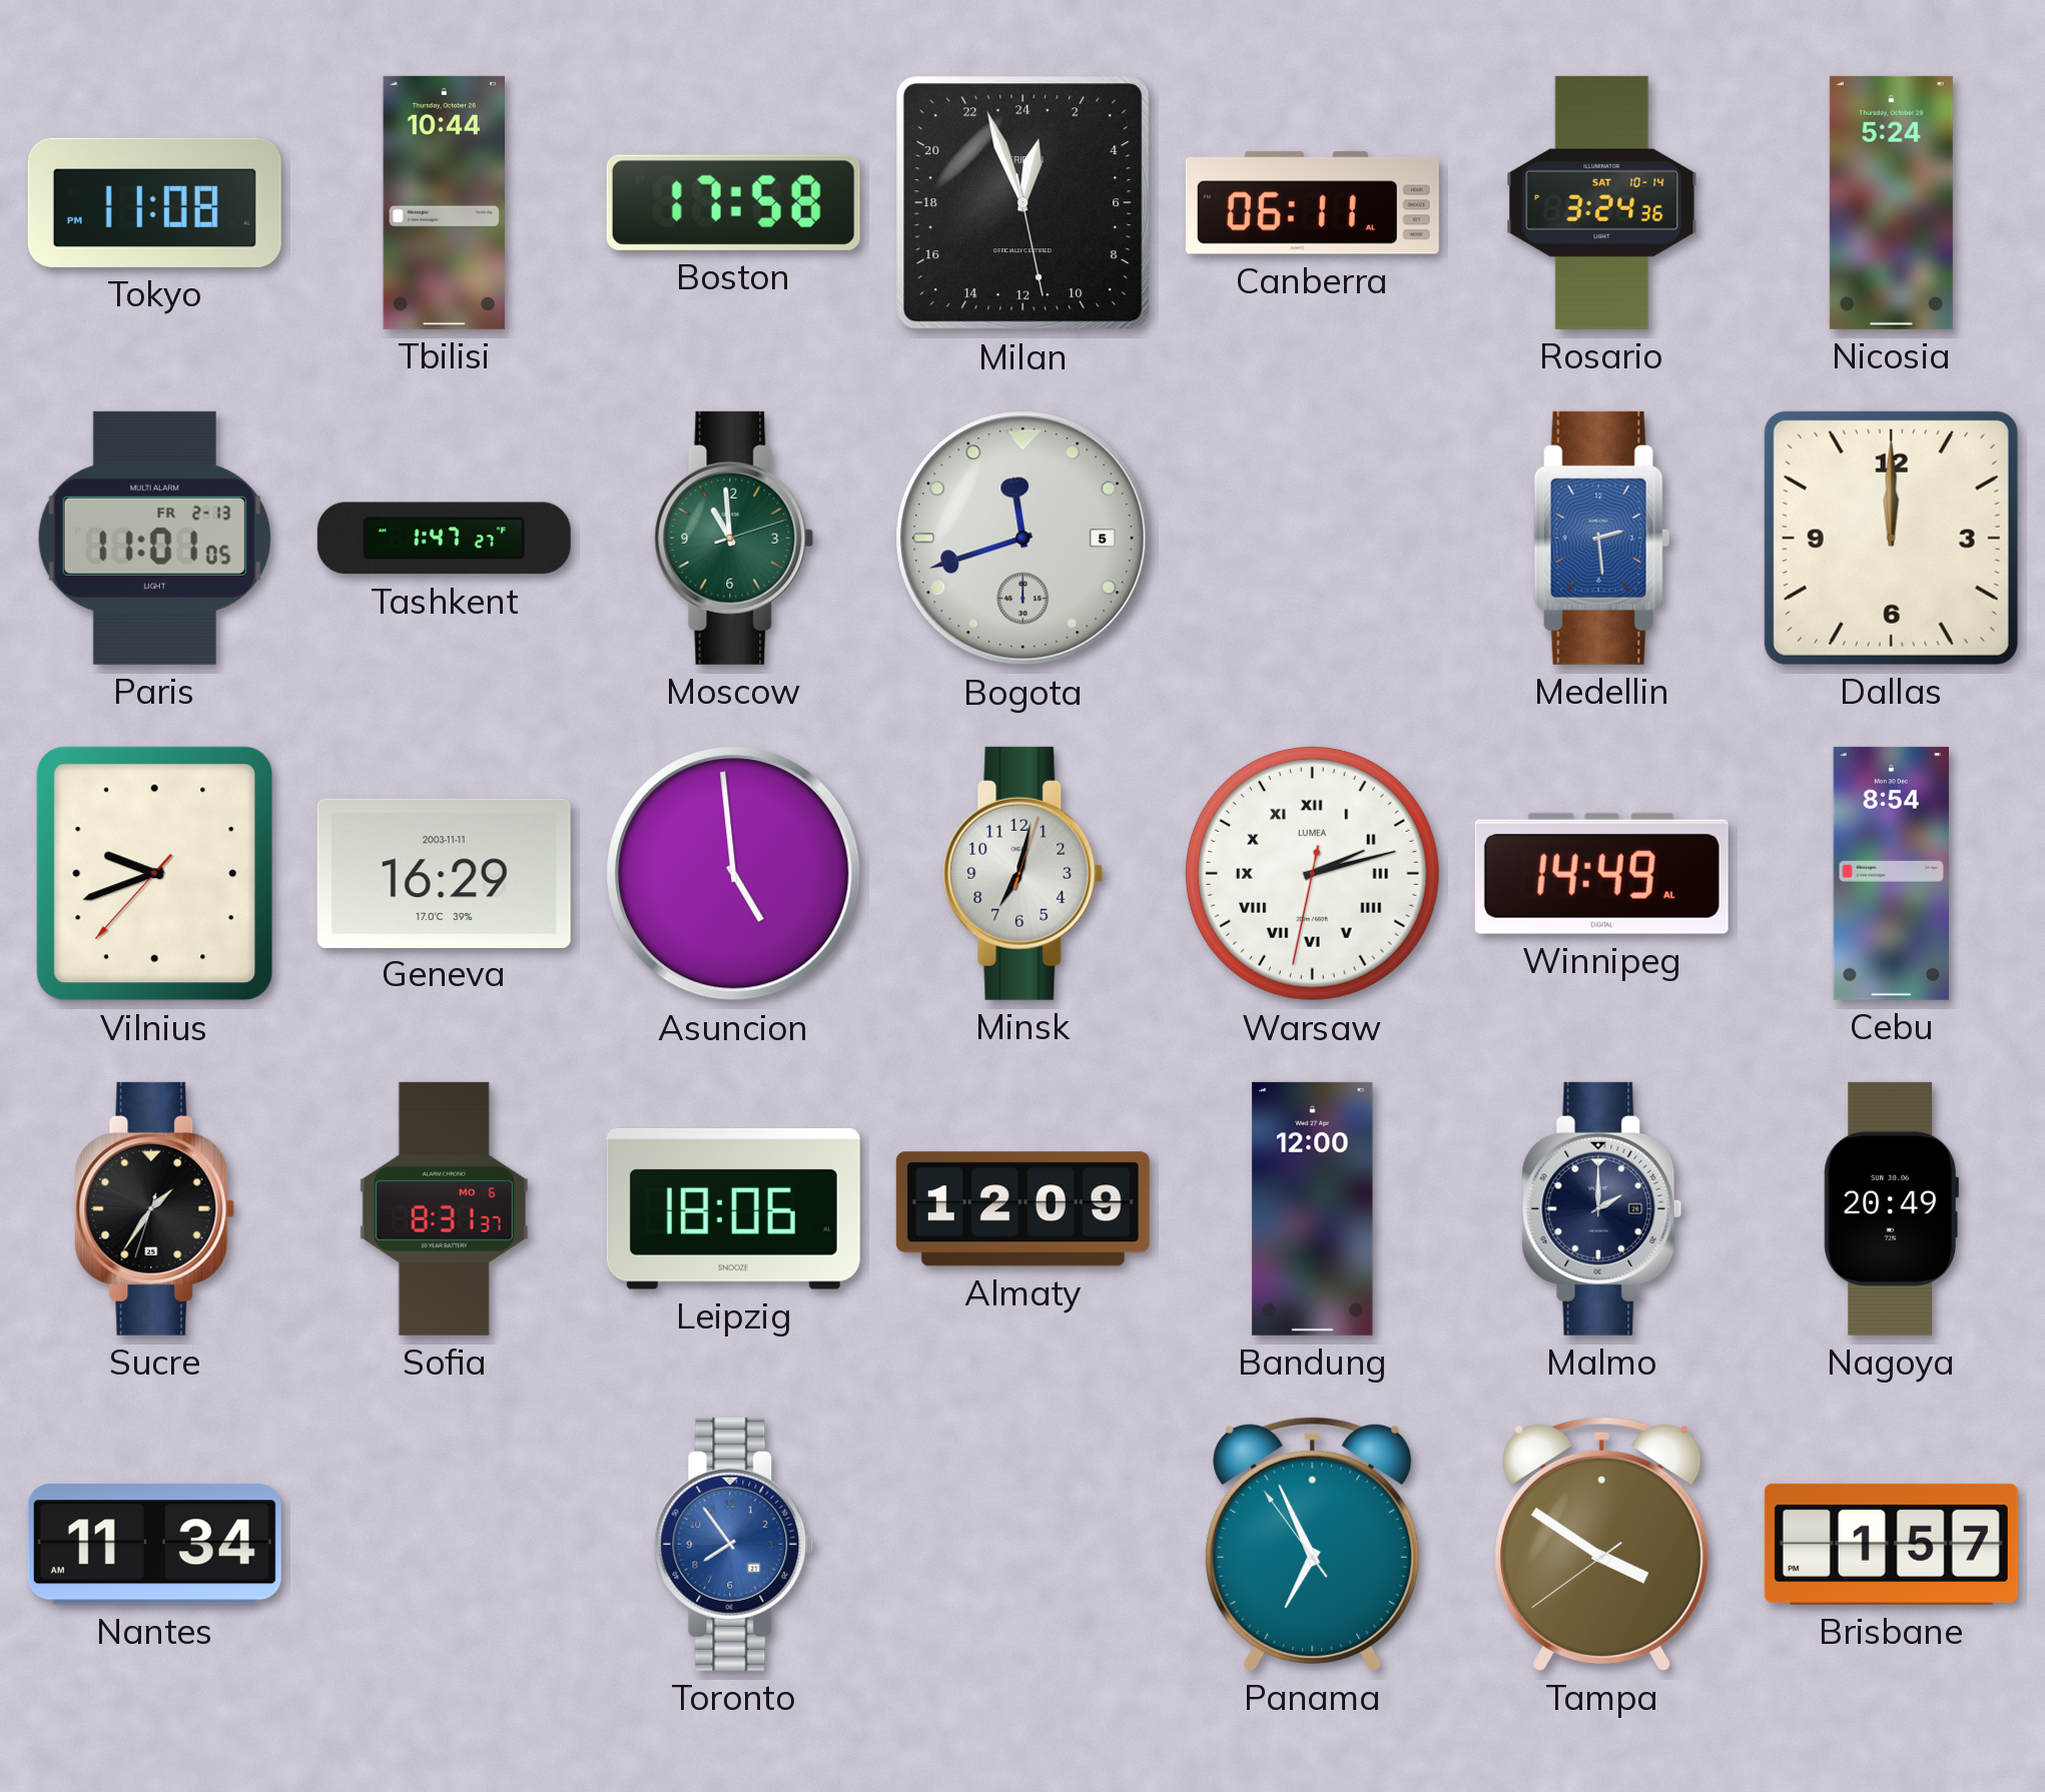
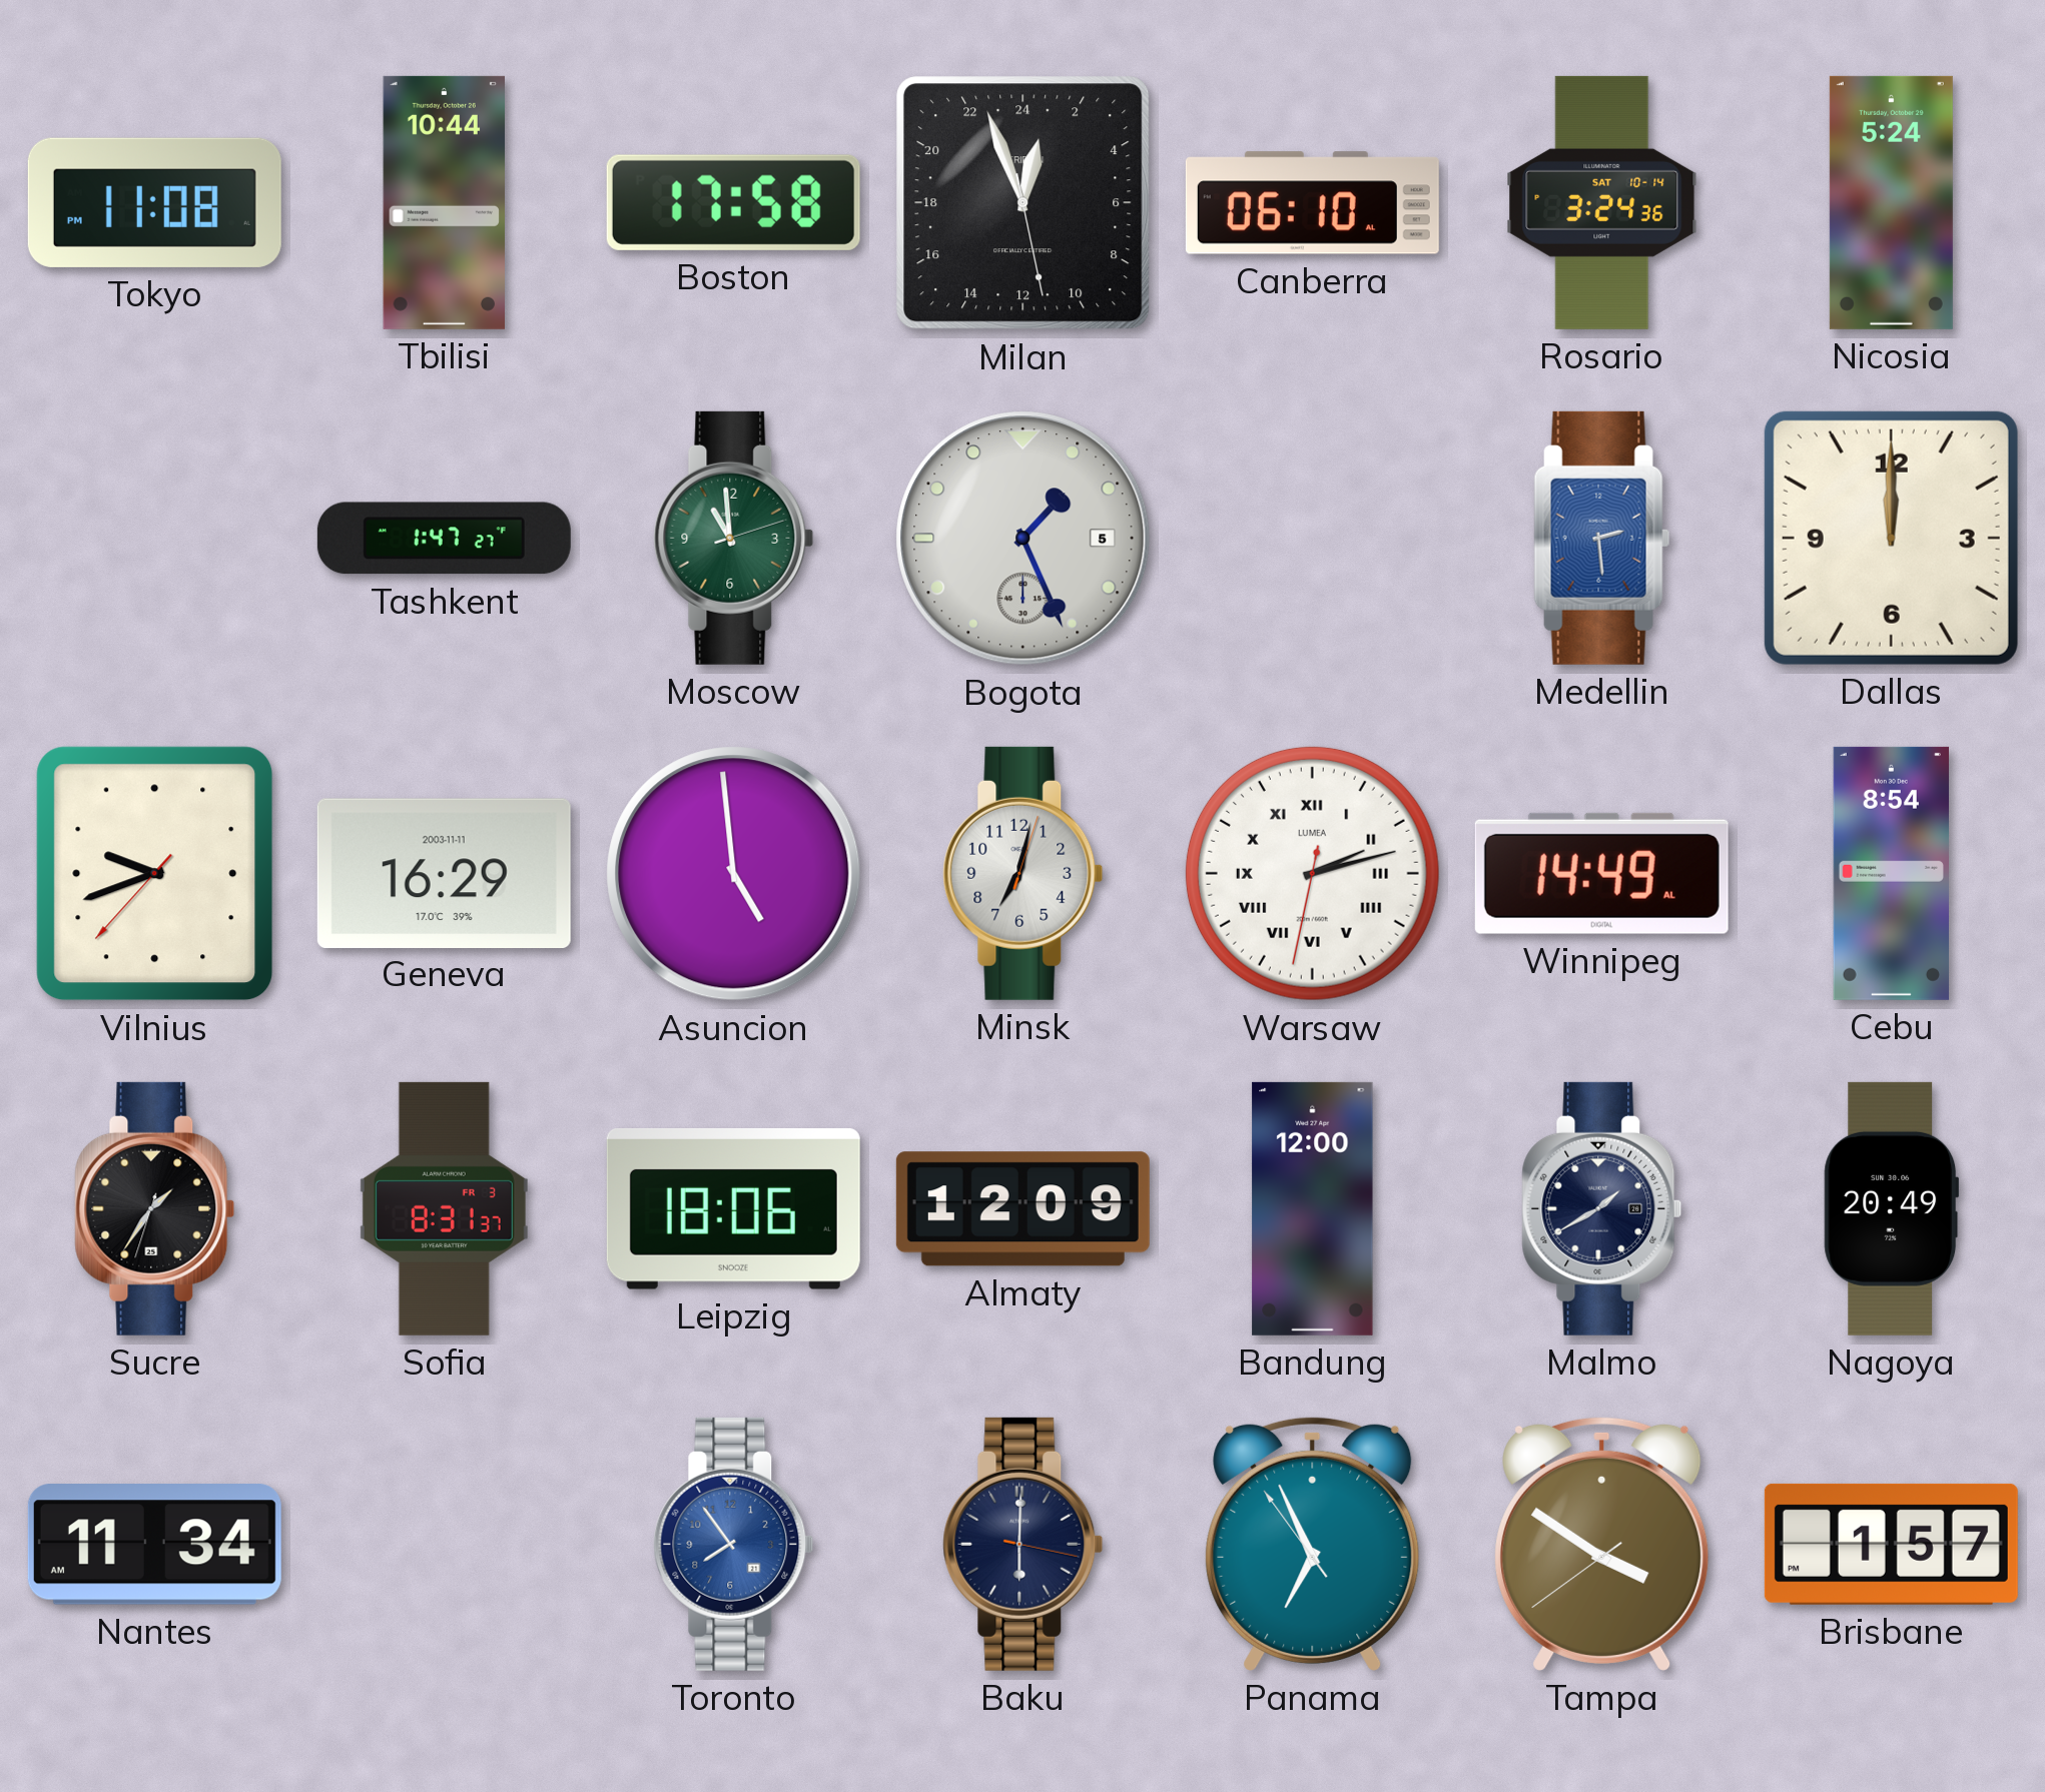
Canberra: 06:11 -> 06:10
Paris: 11:01 -> none
Bogota: 11:42 -> 1:26
Sofia date: MO 6 -> FR 3
Malmo: 2:00 -> 1:40
Baku: none -> 6:00
